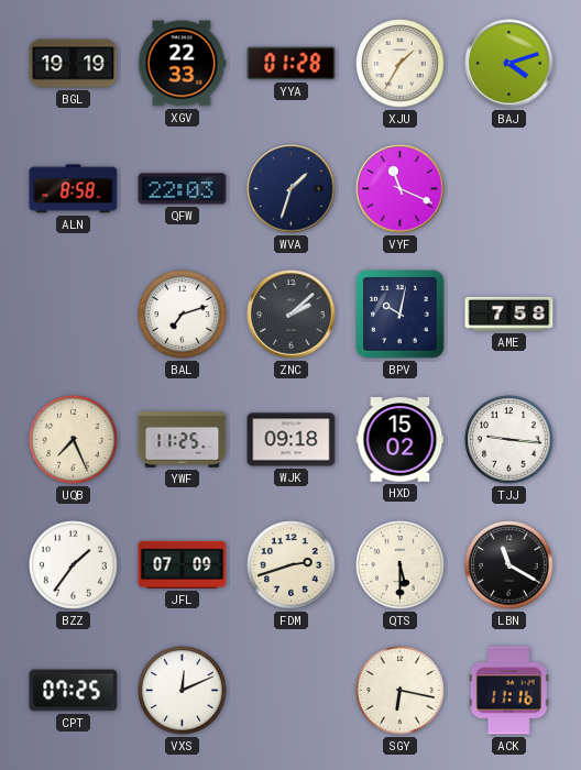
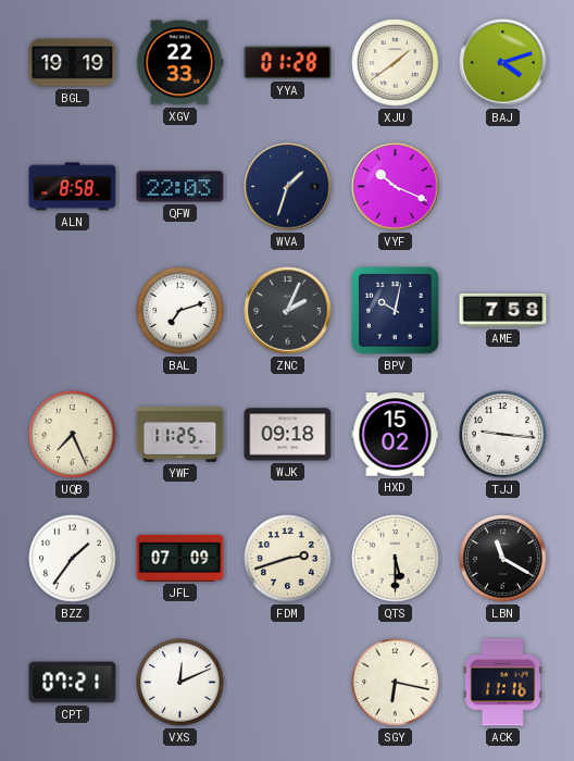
XJU: 1:35 -> 1:39
VYF: 11:19 -> 10:19
ZNC: 2:08 -> 2:04
CPT: 07:25 -> 07:21
